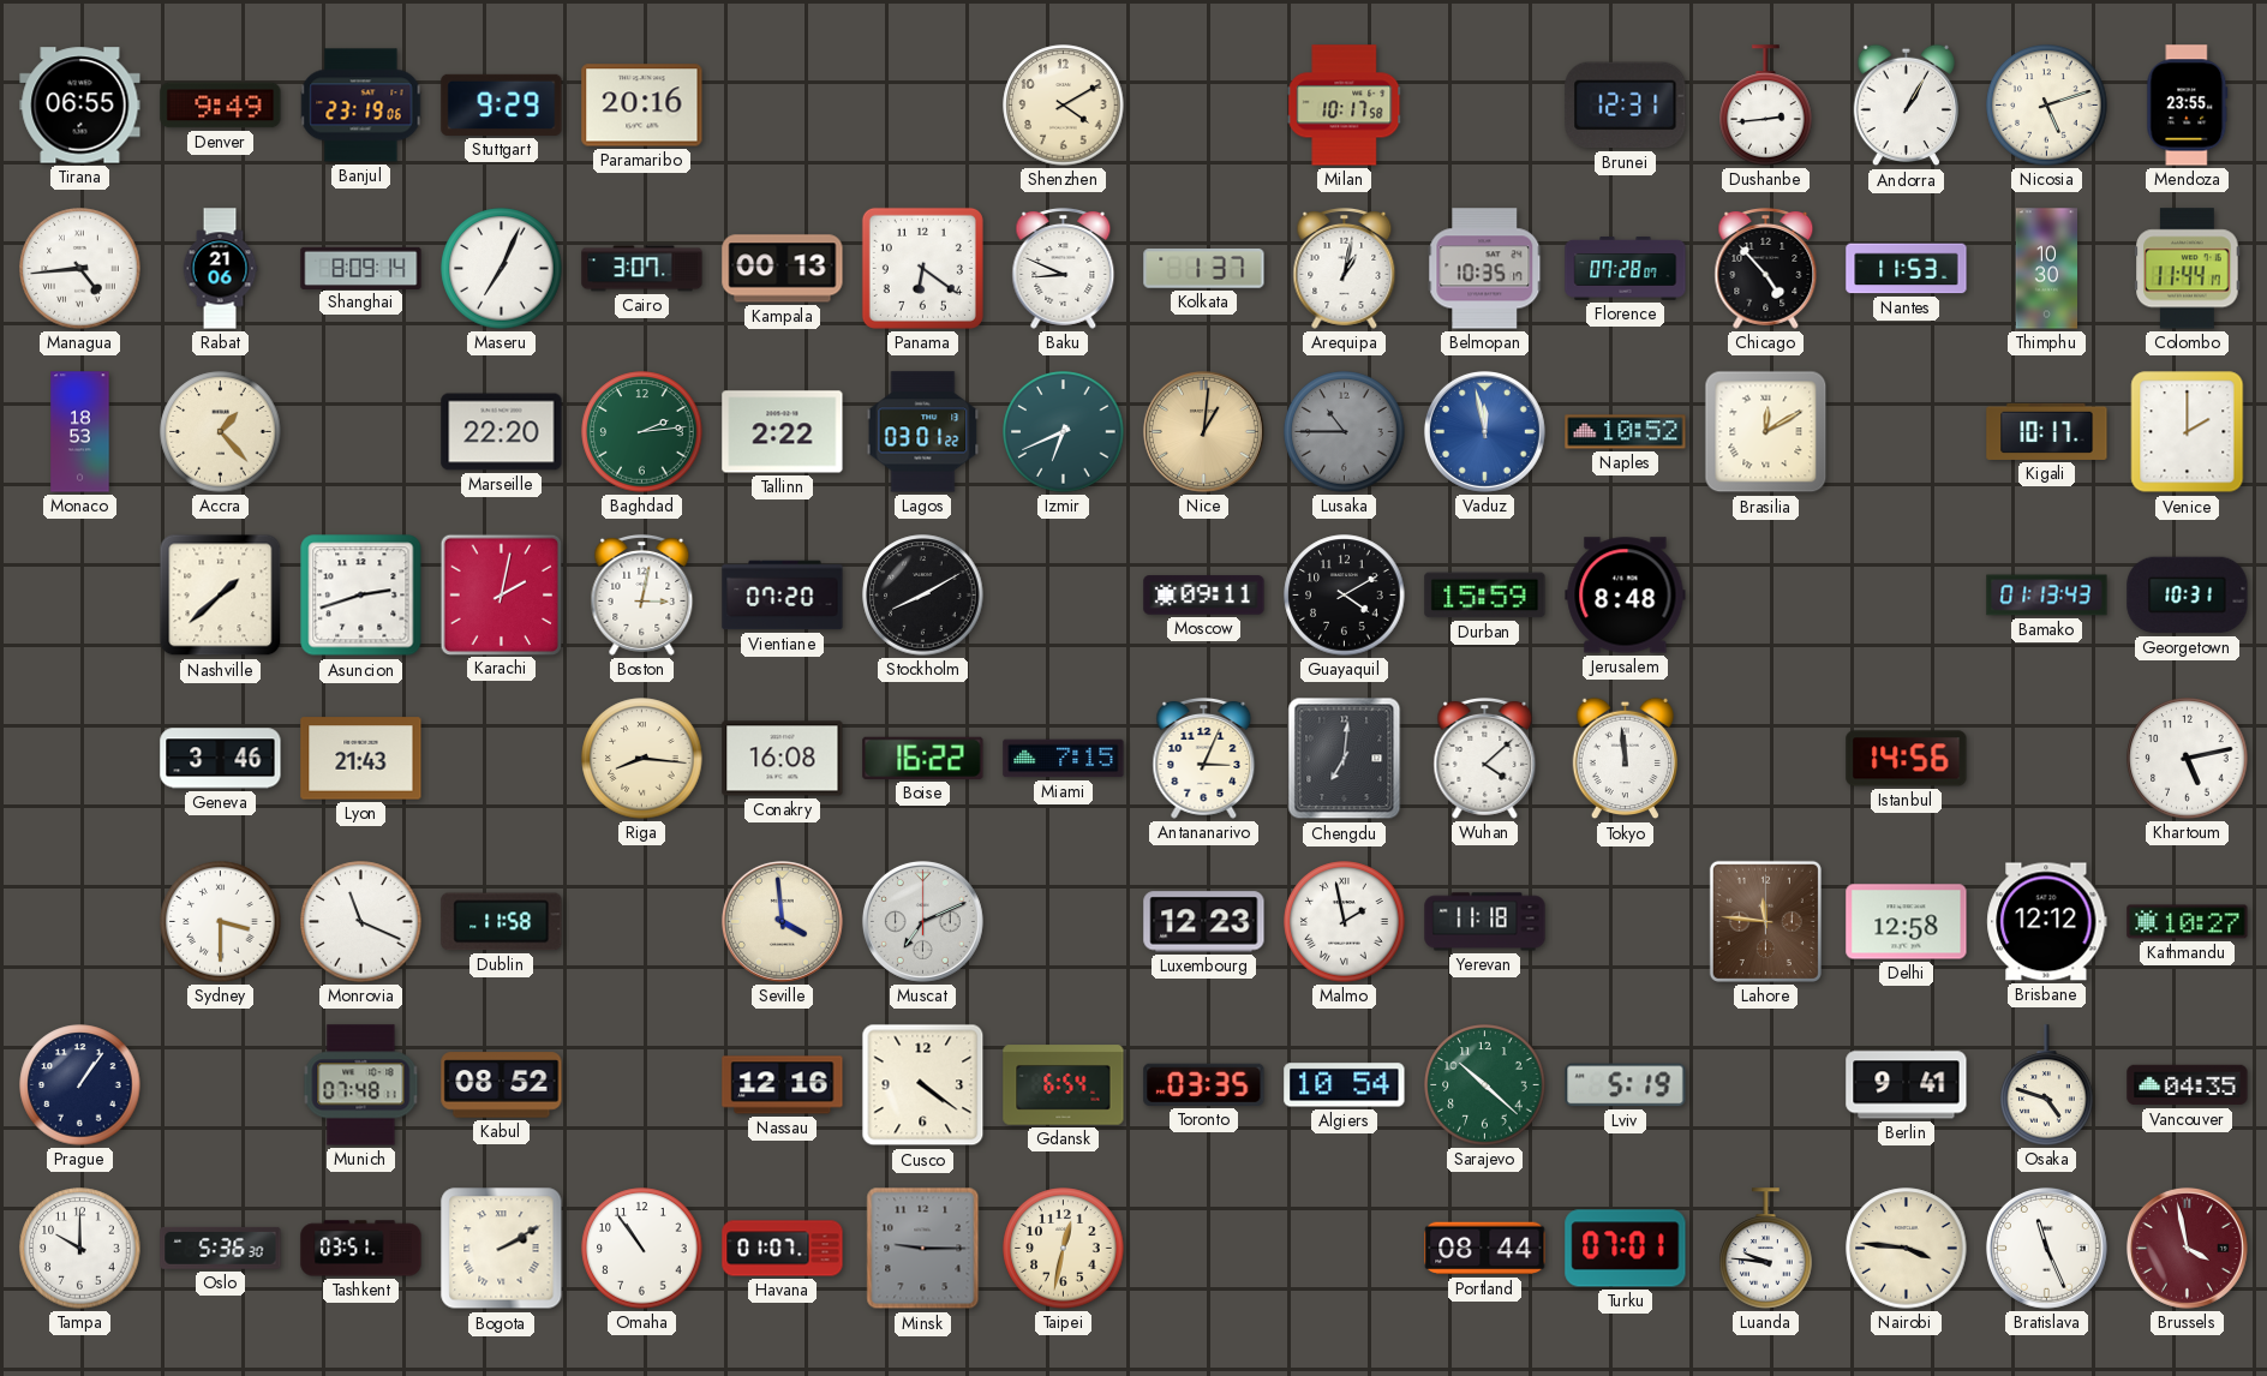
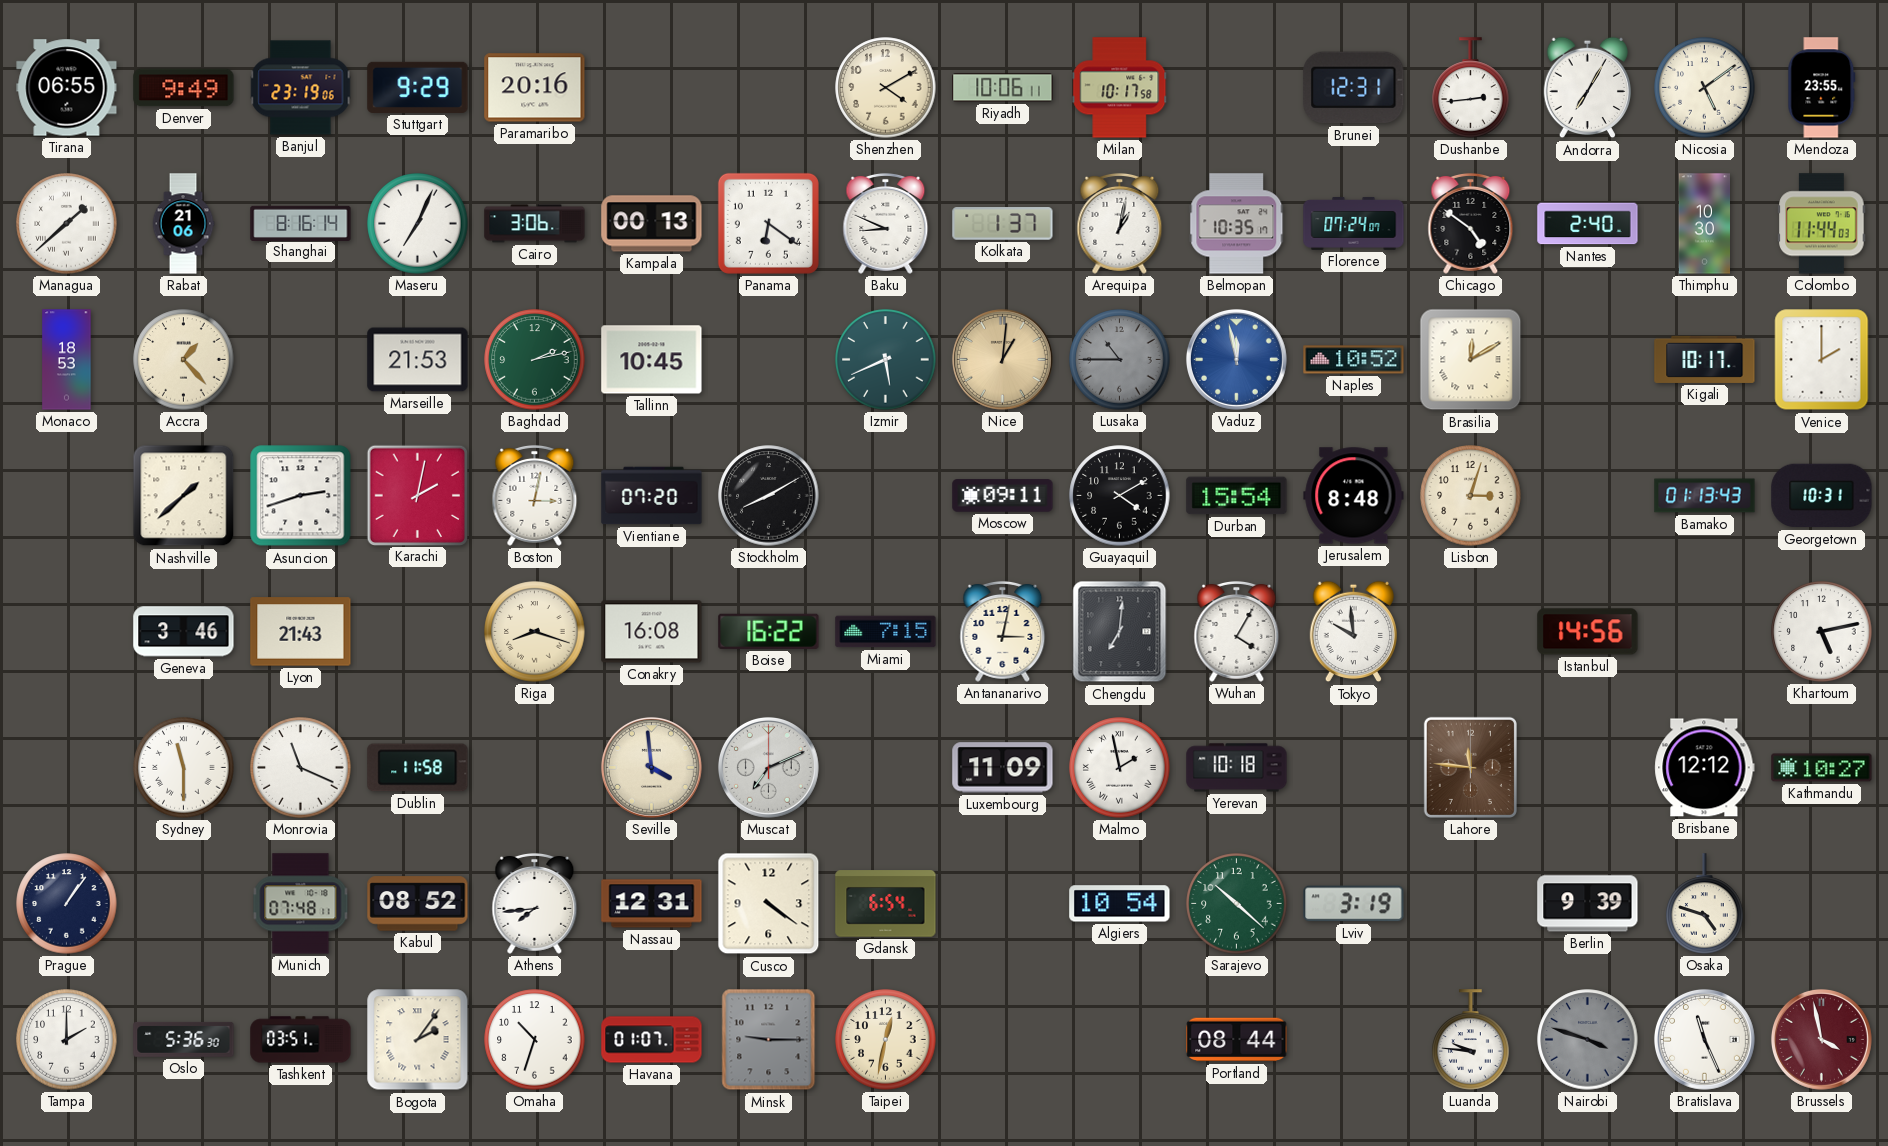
Riyadh: none -> 10:06
Andorra: 1:05 -> 7:05
Nicosia: 5:12 -> 5:09
Managua: 4:44 -> 1:38
Shanghai: 8:09 -> 8:16
Cairo: 3:07 -> 3:06
Florence: 07:28 -> 07:24
Chicago: 4:53 -> 4:51
Nantes: 11:53 -> 2:40
Colombo: 11:44:17 -> 11:44:03
Marseille: 22:20 -> 21:53
Baghdad: 2:14 -> 2:13
Tallinn: 2:22 -> 10:45
Lagos: 03:01 -> none
Izmir: 6:41 -> 5:41
Durban: 15:59 -> 15:54
Lisbon: none -> 3:03
Riga: 8:16 -> 8:18
Antananarivo: 3:04 -> 3:02
Wuhan: 4:08 -> 4:05
Tokyo: 11:59 -> 9:59
Sydney: 3:30 -> 11:30
Luxembourg: 12:23 -> 11:09
Yerevan: 11:18 -> 10:18
Delhi: 12:58 -> none
Athens: none -> 7:44
Nassau: 12:16 -> 12:31
Toronto: 03:35 -> none
Lviv: 5:19 -> 3:19
Berlin: 9:41 -> 9:39
Vancouver: 04:35 -> none
Tampa: 10:00 -> 2:00
Bogota: 2:10 -> 2:06
Omaha: 10:54 -> 10:33
Turku: 07:01 -> none
Nairobi: 3:46 -> 3:48
Nairobi dial: cream -> grey
